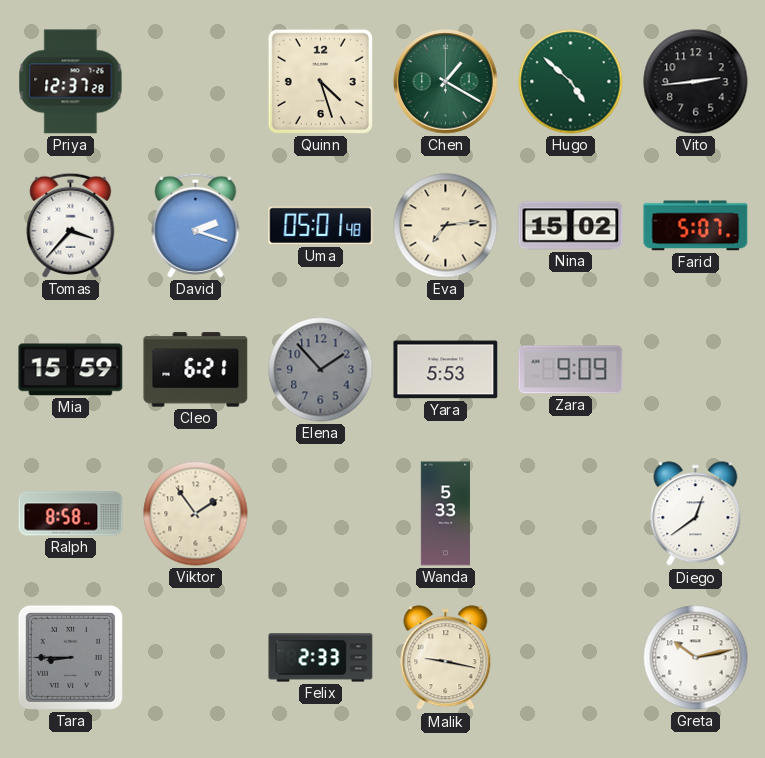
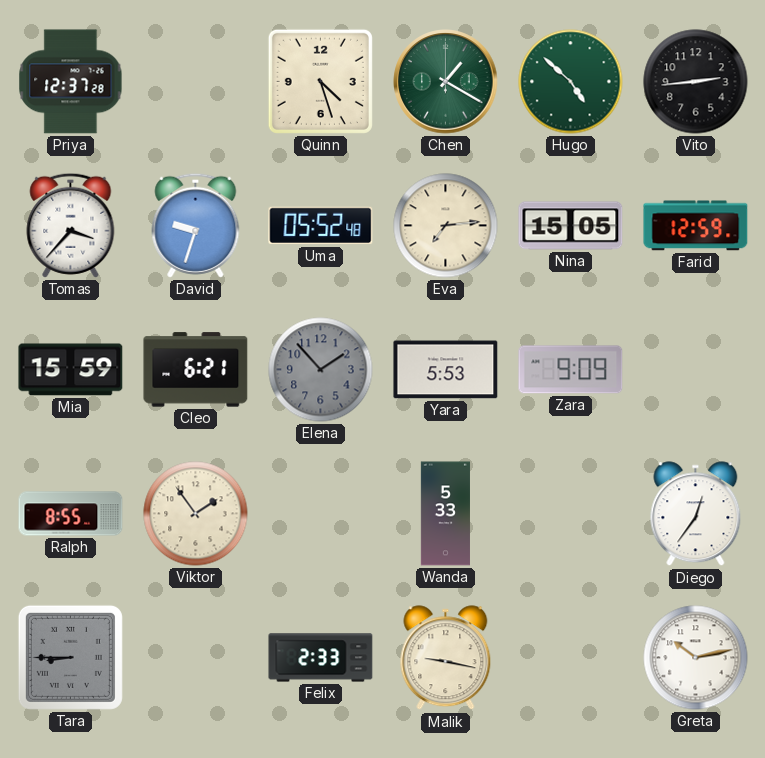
David: 2:18 -> 9:33
Uma: 05:01 -> 05:52
Nina: 15:02 -> 15:05
Farid: 5:07 -> 12:59
Ralph: 8:58 -> 8:55
Diego: 12:39 -> 12:36
